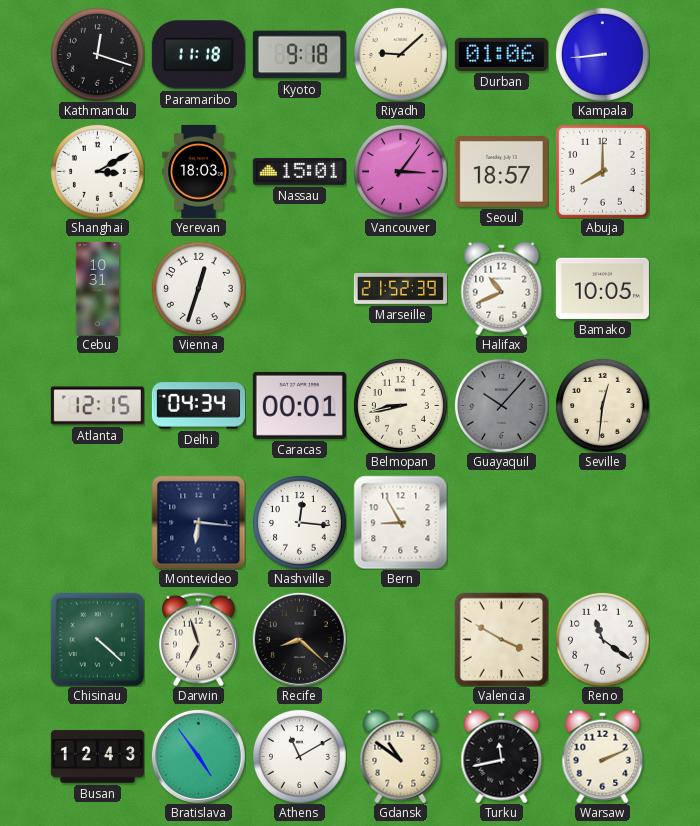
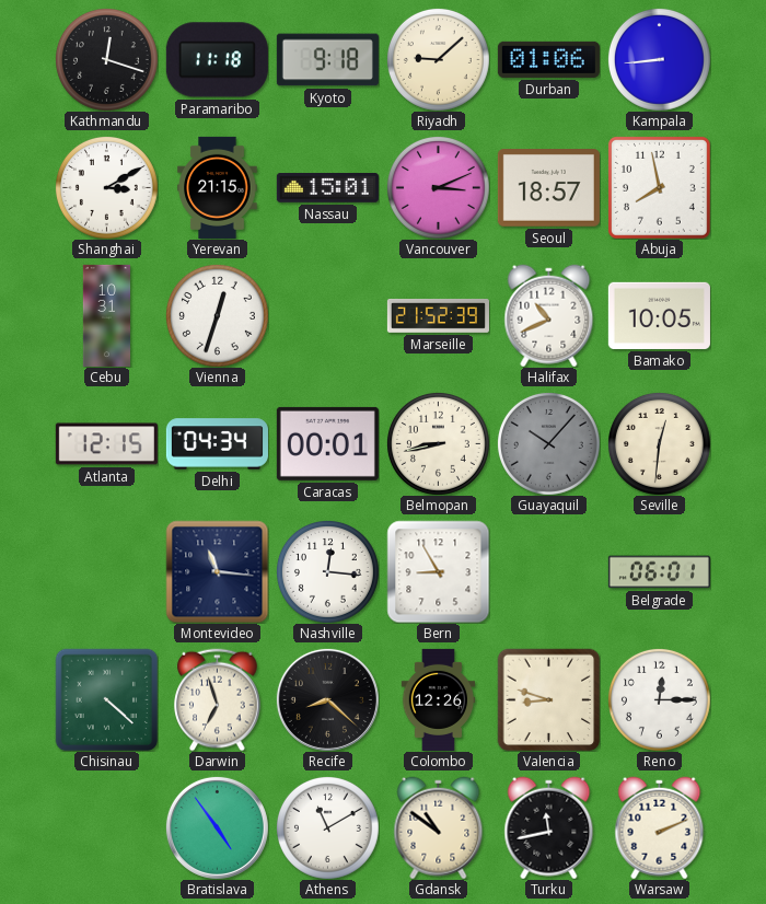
Yerevan: 18:03 -> 21:15
Vancouver: 3:06 -> 3:11
Abuja: 8:00 -> 7:58
Montevideo: 6:16 -> 11:16
Belgrade: none -> 06:01
Colombo: none -> 12:26
Valencia: 3:50 -> 8:48
Reno: 11:21 -> 12:15
Busan: 12:43 -> none
